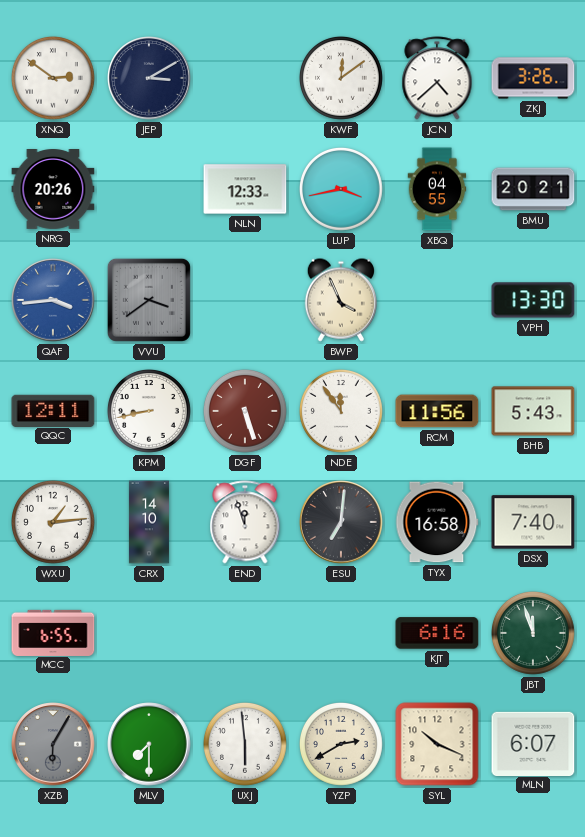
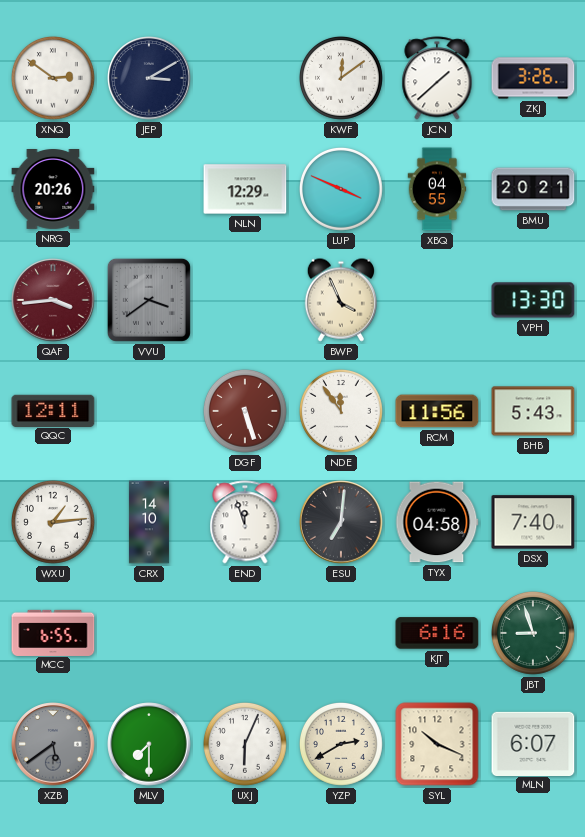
JCN: 4:38 -> 1:38
NLN: 12:33 -> 12:29
LUP: 3:43 -> 3:49
QAF dial: blue -> burgundy
KPM: 8:43 -> none
TYX: 16:58 -> 04:58
JBT: 11:57 -> 8:57
XZB: 6:05 -> 5:39
UXJ: 5:59 -> 6:04
